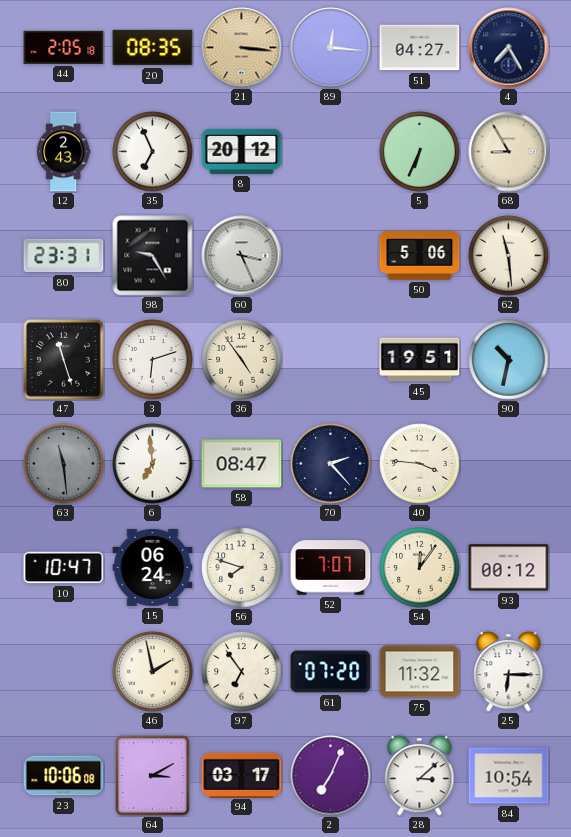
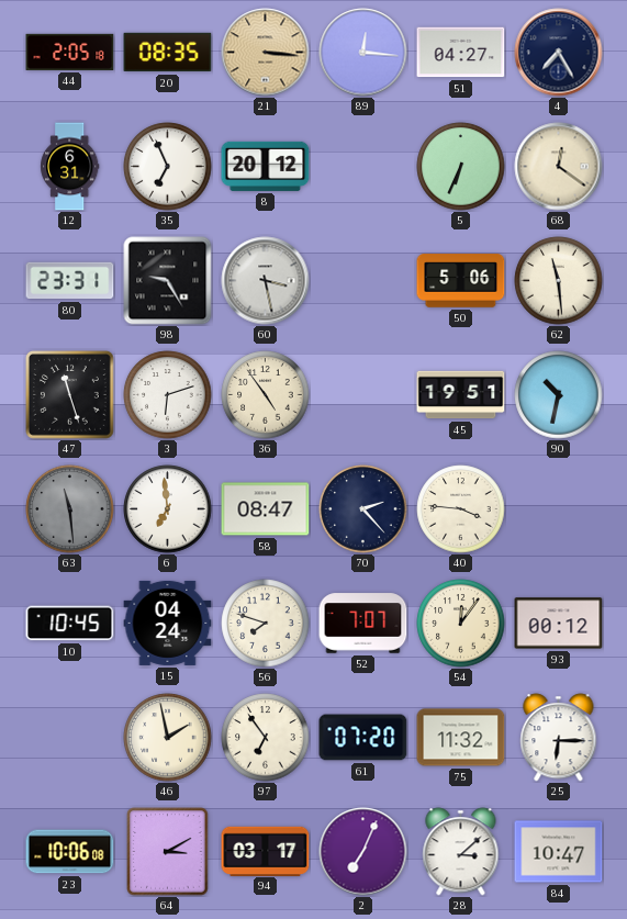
12: 2:43 -> 6:31
68: 8:55 -> 12:21
60: 3:26 -> 3:28
10: 10:47 -> 10:45
15: 06:24 -> 04:24
84: 10:54 -> 10:47
